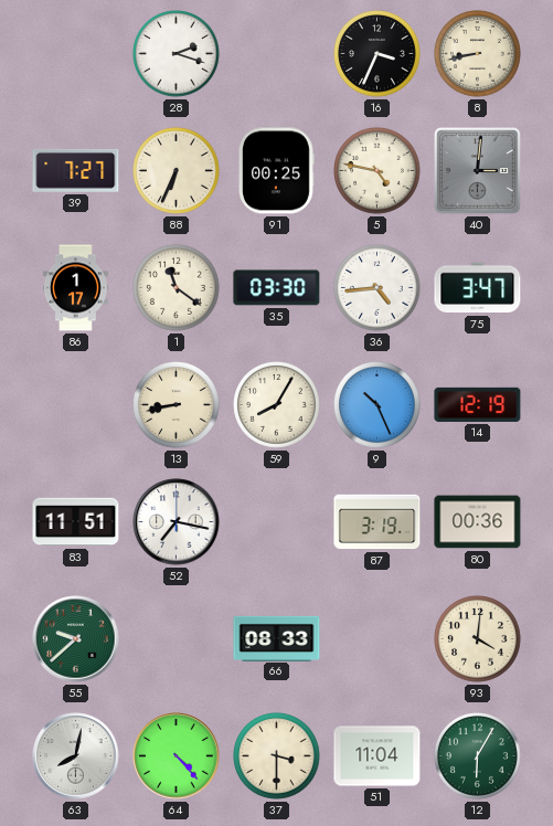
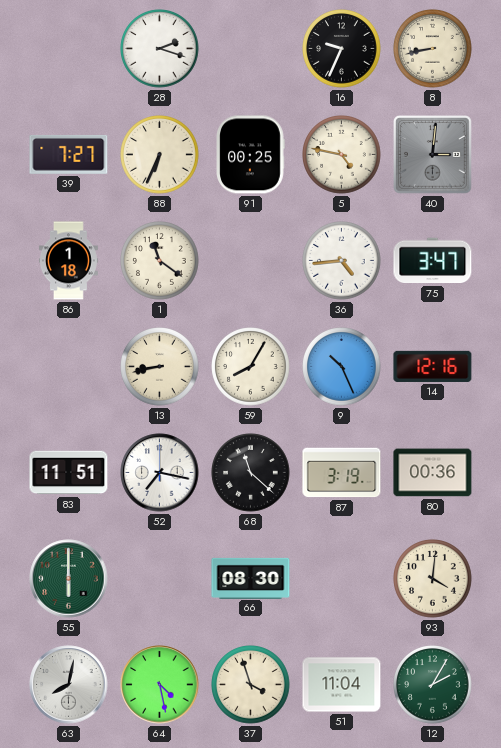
16: 3:34 -> 9:34
86: 1:17 -> 1:18
35: 03:30 -> none
14: 12:19 -> 12:16
68: none -> 11:22
55: 9:38 -> 6:00
66: 08:33 -> 08:30
64: 4:23 -> 4:28
37: 3:30 -> 3:57
12: 6:05 -> 2:05
